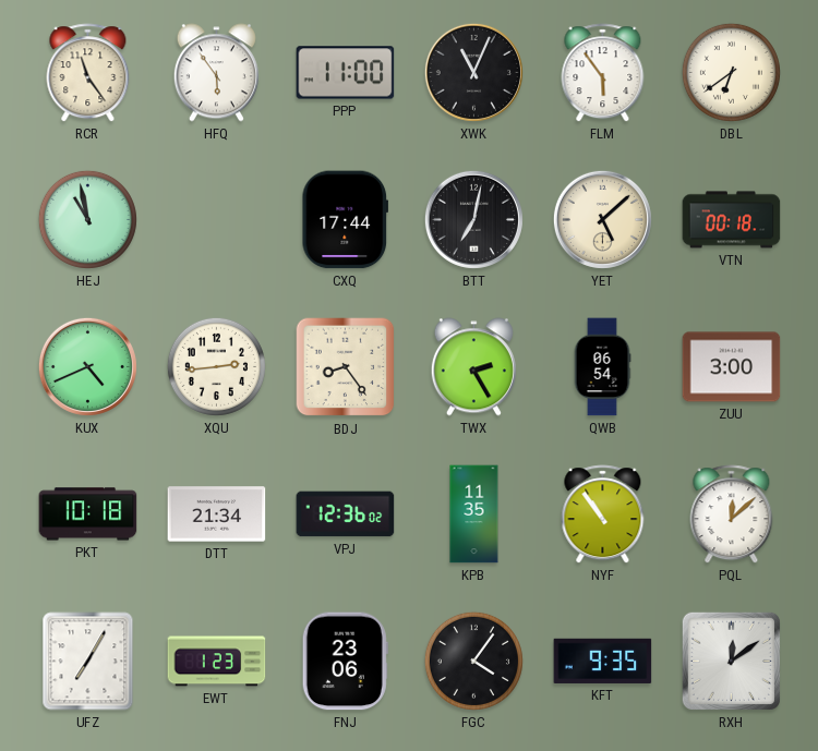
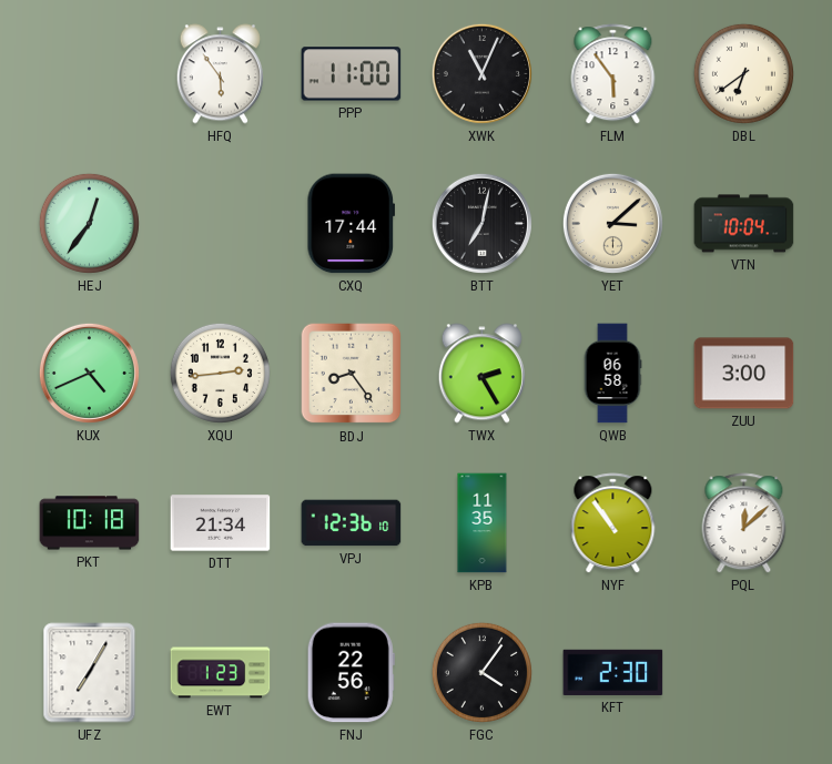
RCR: 11:24 -> none
HEJ: 10:58 -> 12:36
YET: 5:08 -> 3:08
VTN: 00:18 -> 10:04
QWB: 06:54 -> 06:58
VPJ: 12:36:02 -> 12:36:10
FNJ: 23:06 -> 22:56
KFT: 9:35 -> 2:30
RXH: 12:09 -> none
